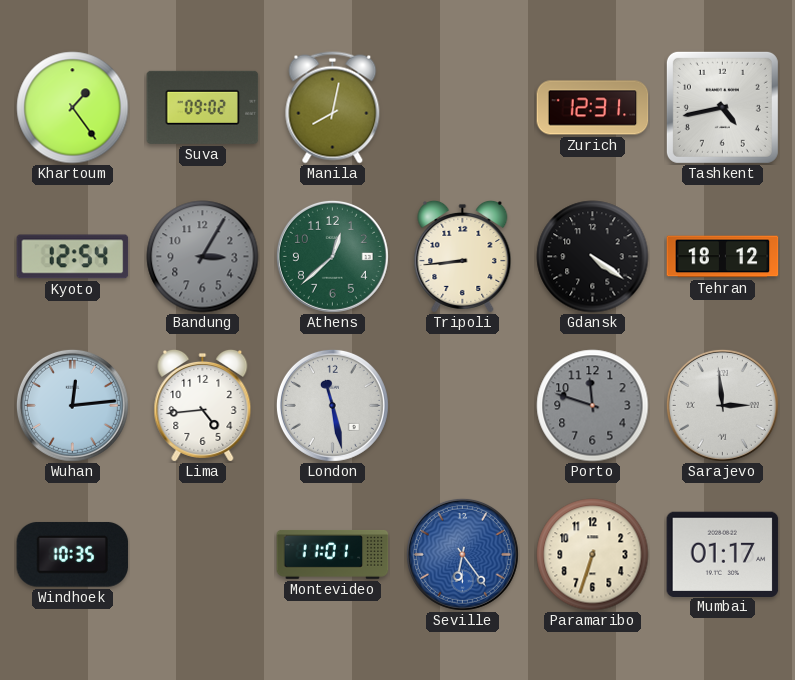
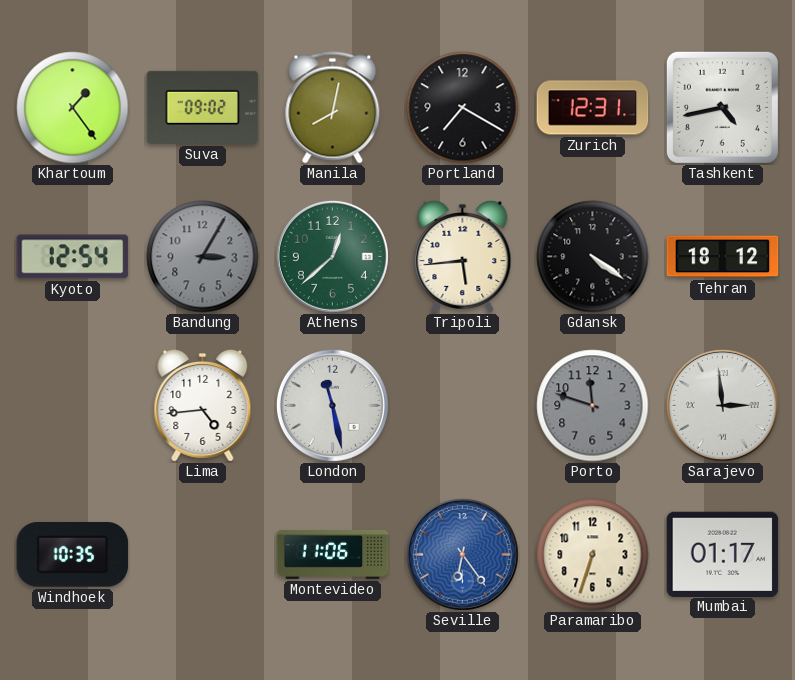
Portland: none -> 7:20
Tripoli: 8:44 -> 5:44
Wuhan: 12:14 -> none
Montevideo: 11:01 -> 11:06
